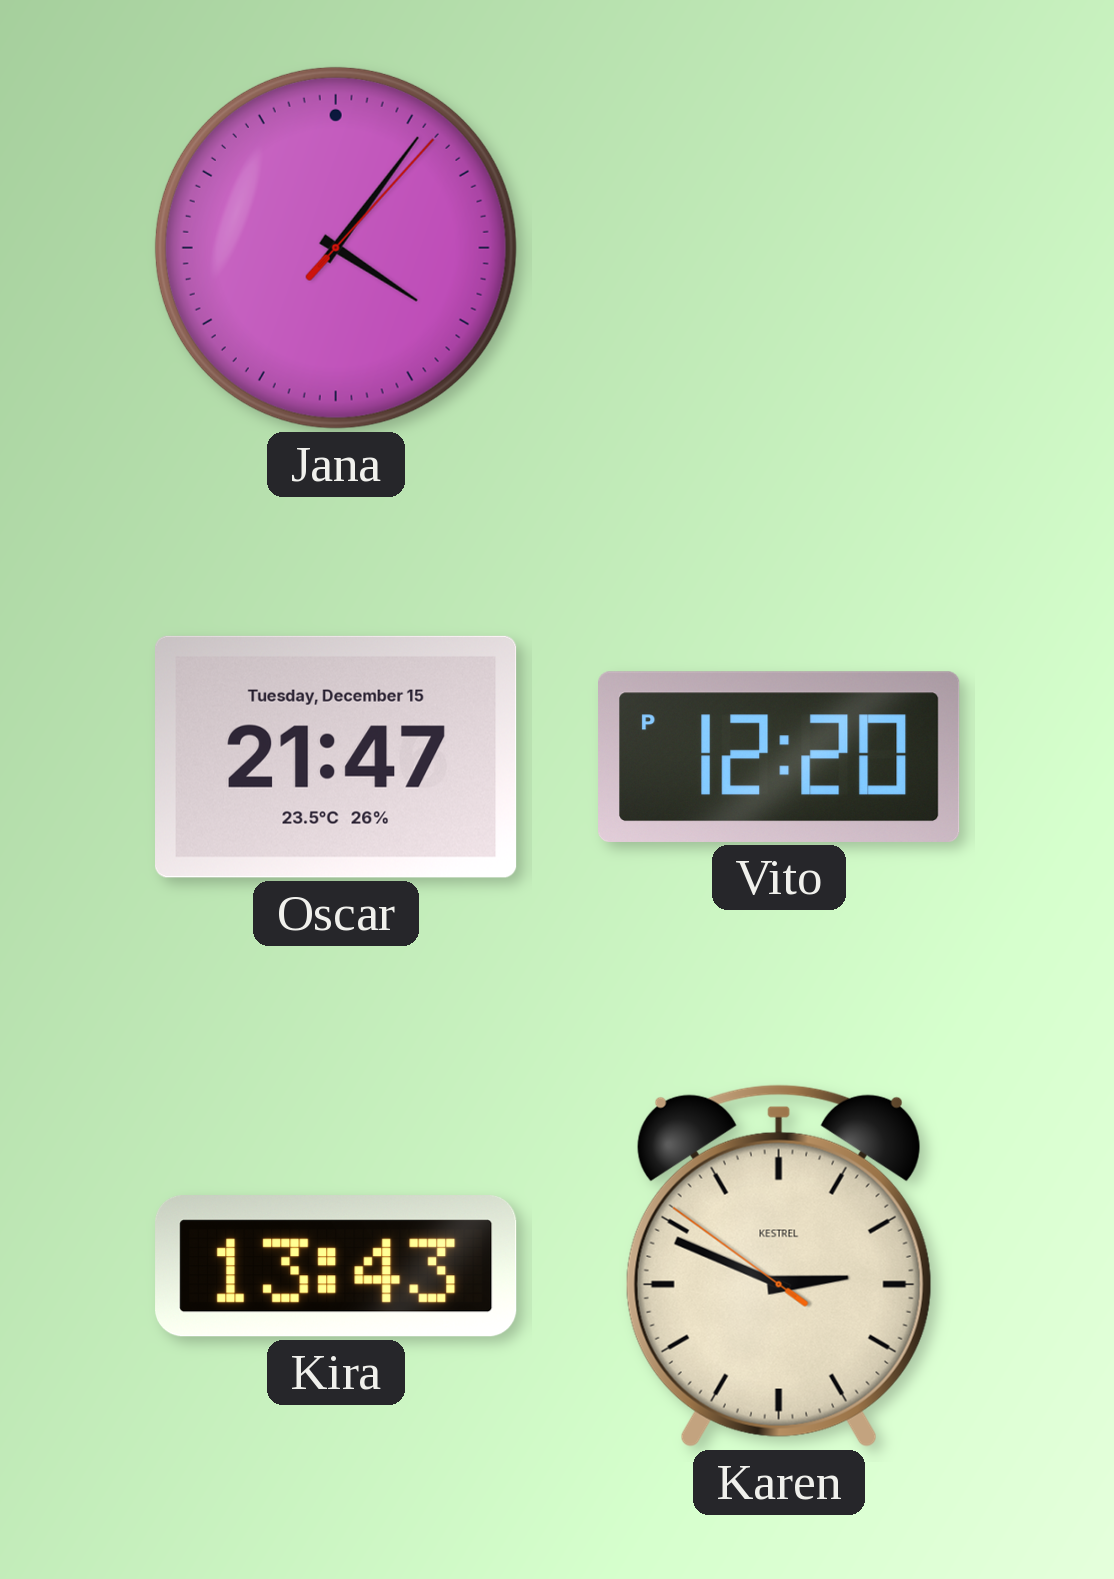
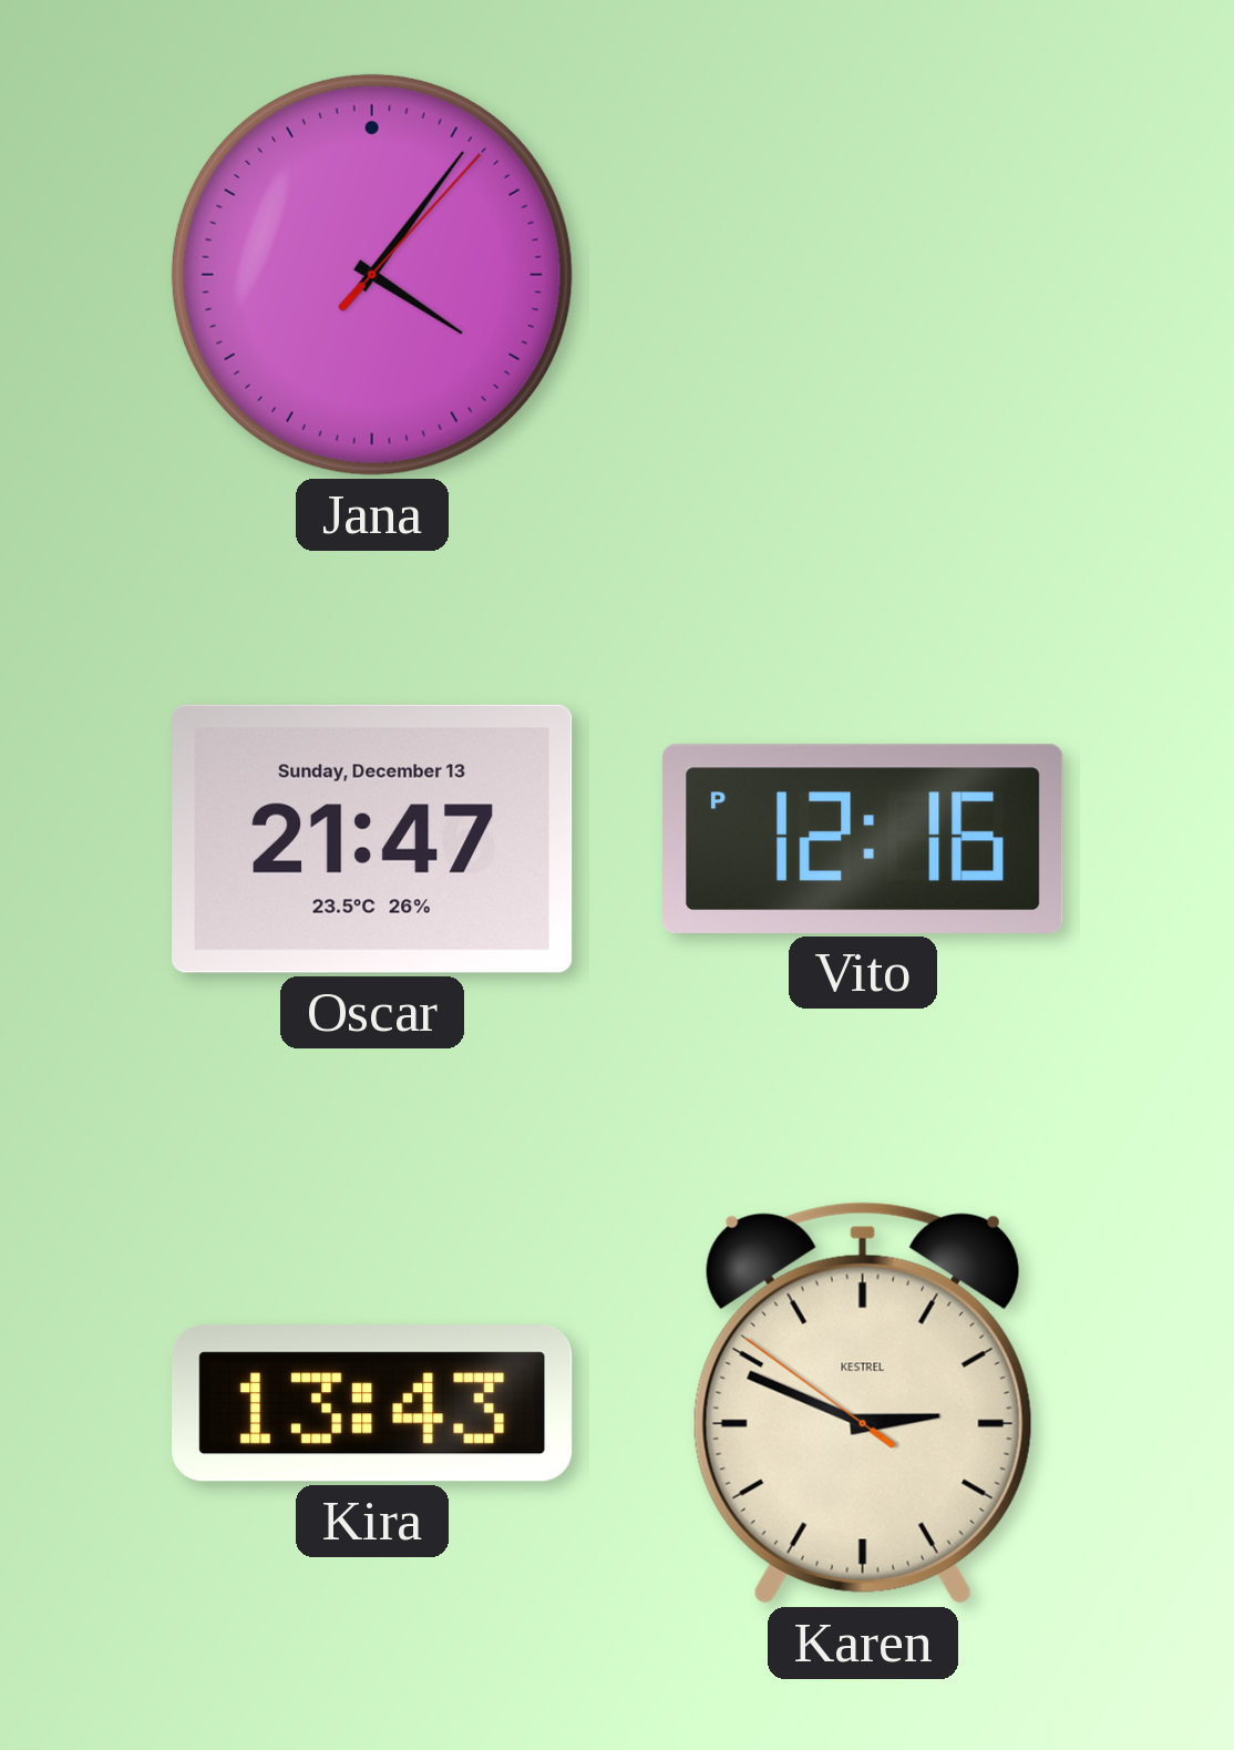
Oscar date: Tuesday, December 15 -> Sunday, December 13
Vito: 12:20 -> 12:16
